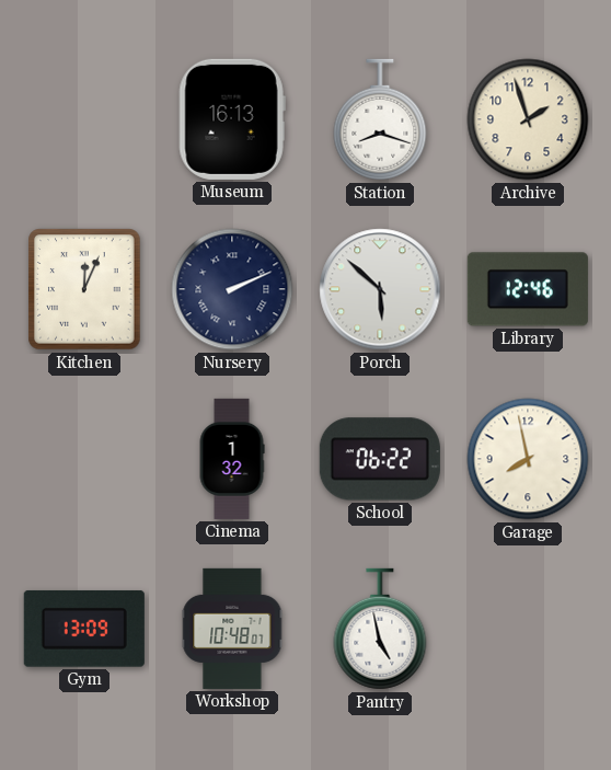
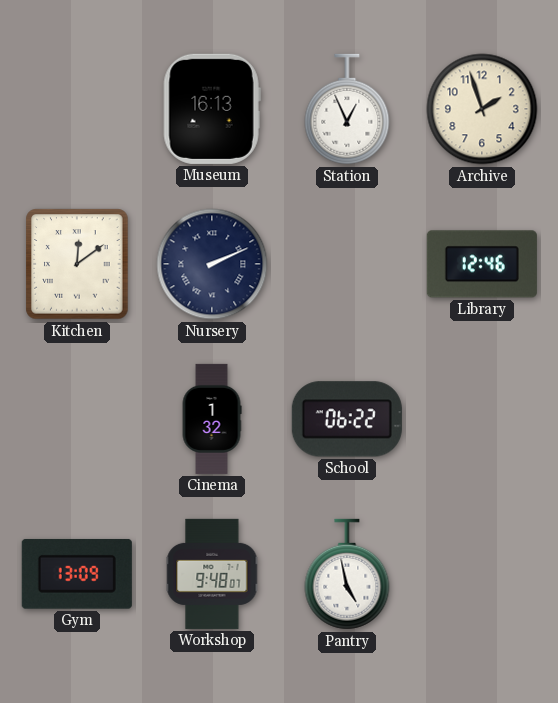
Station: 8:18 -> 12:56
Kitchen: 12:04 -> 12:09
Porch: 5:52 -> none
Garage: 7:58 -> none
Workshop: 10:48 -> 9:48
